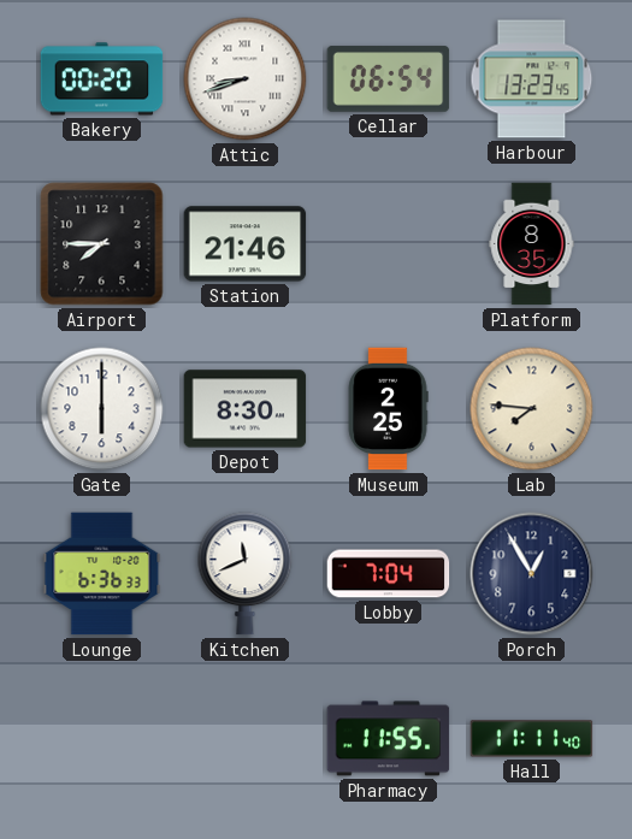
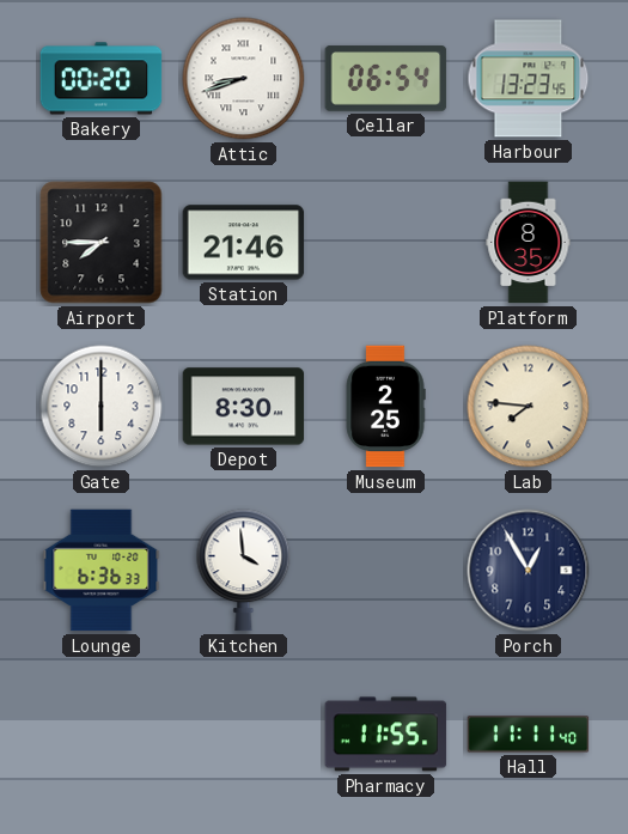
Kitchen: 11:41 -> 3:59
Lobby: 7:04 -> none
